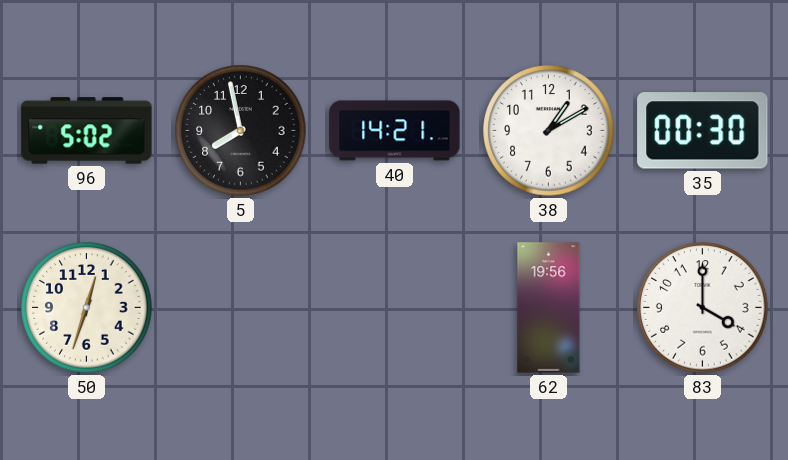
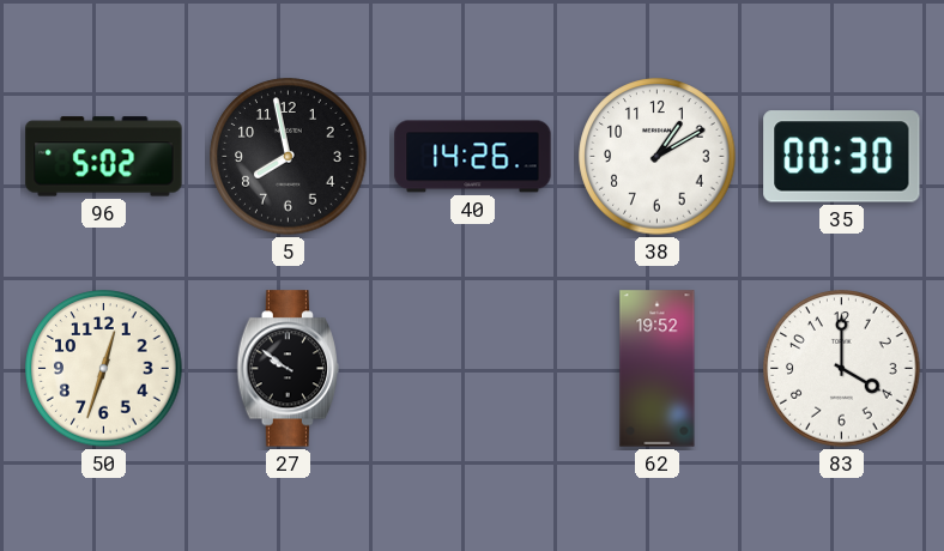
40: 14:21 -> 14:26
27: none -> 9:51
62: 19:56 -> 19:52
